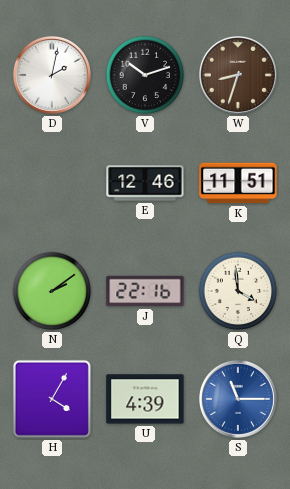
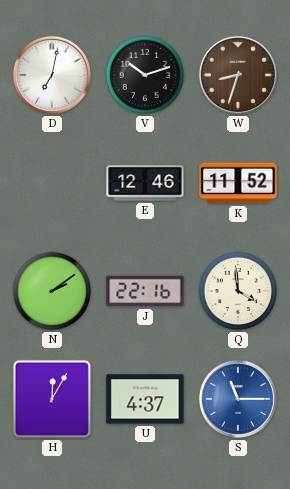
D: 2:02 -> 7:02
K: 11:51 -> 11:52
H: 4:05 -> 12:05
U: 4:39 -> 4:37
